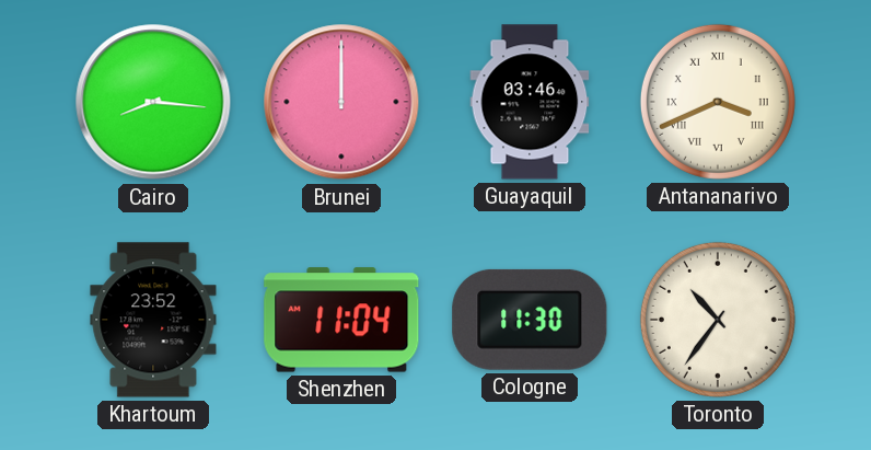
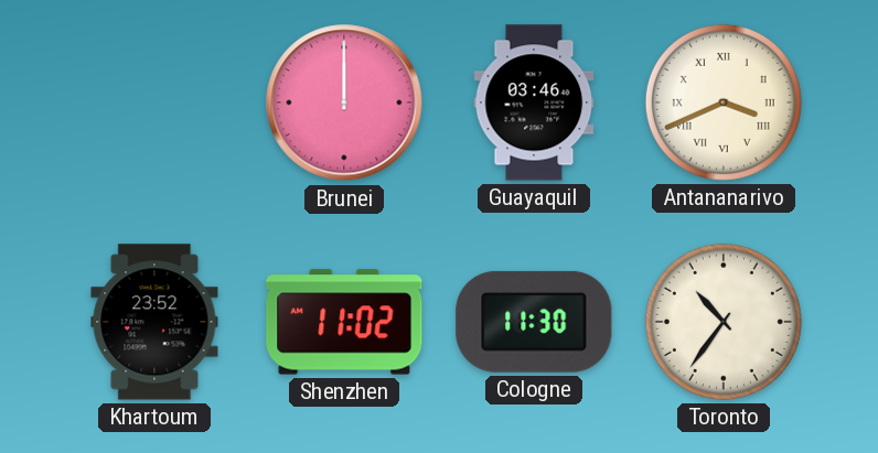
Cairo: 8:16 -> none
Shenzhen: 11:04 -> 11:02
